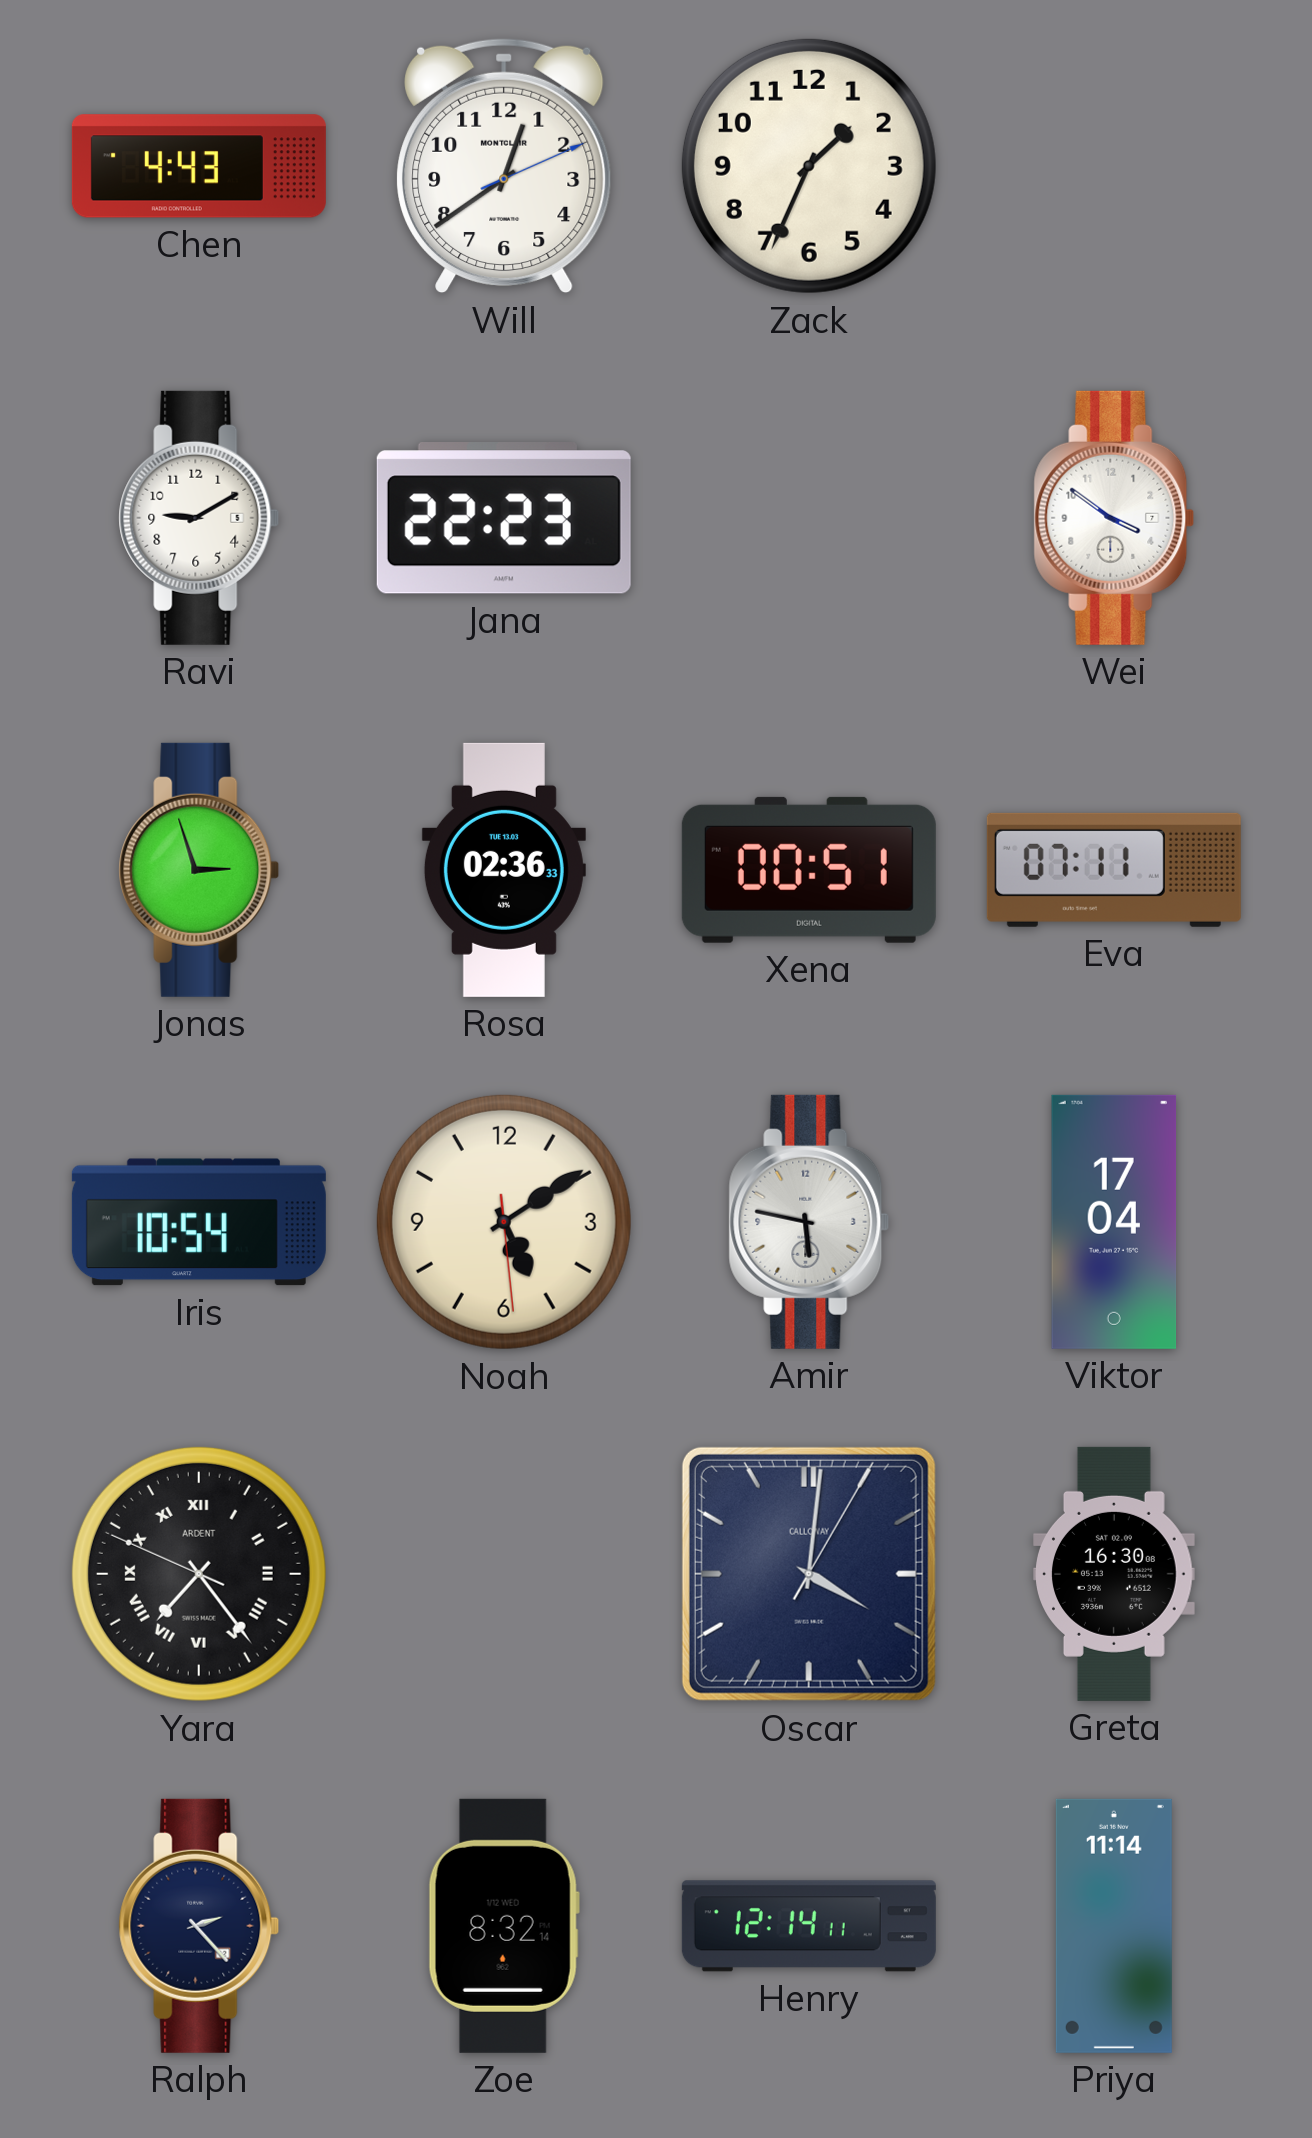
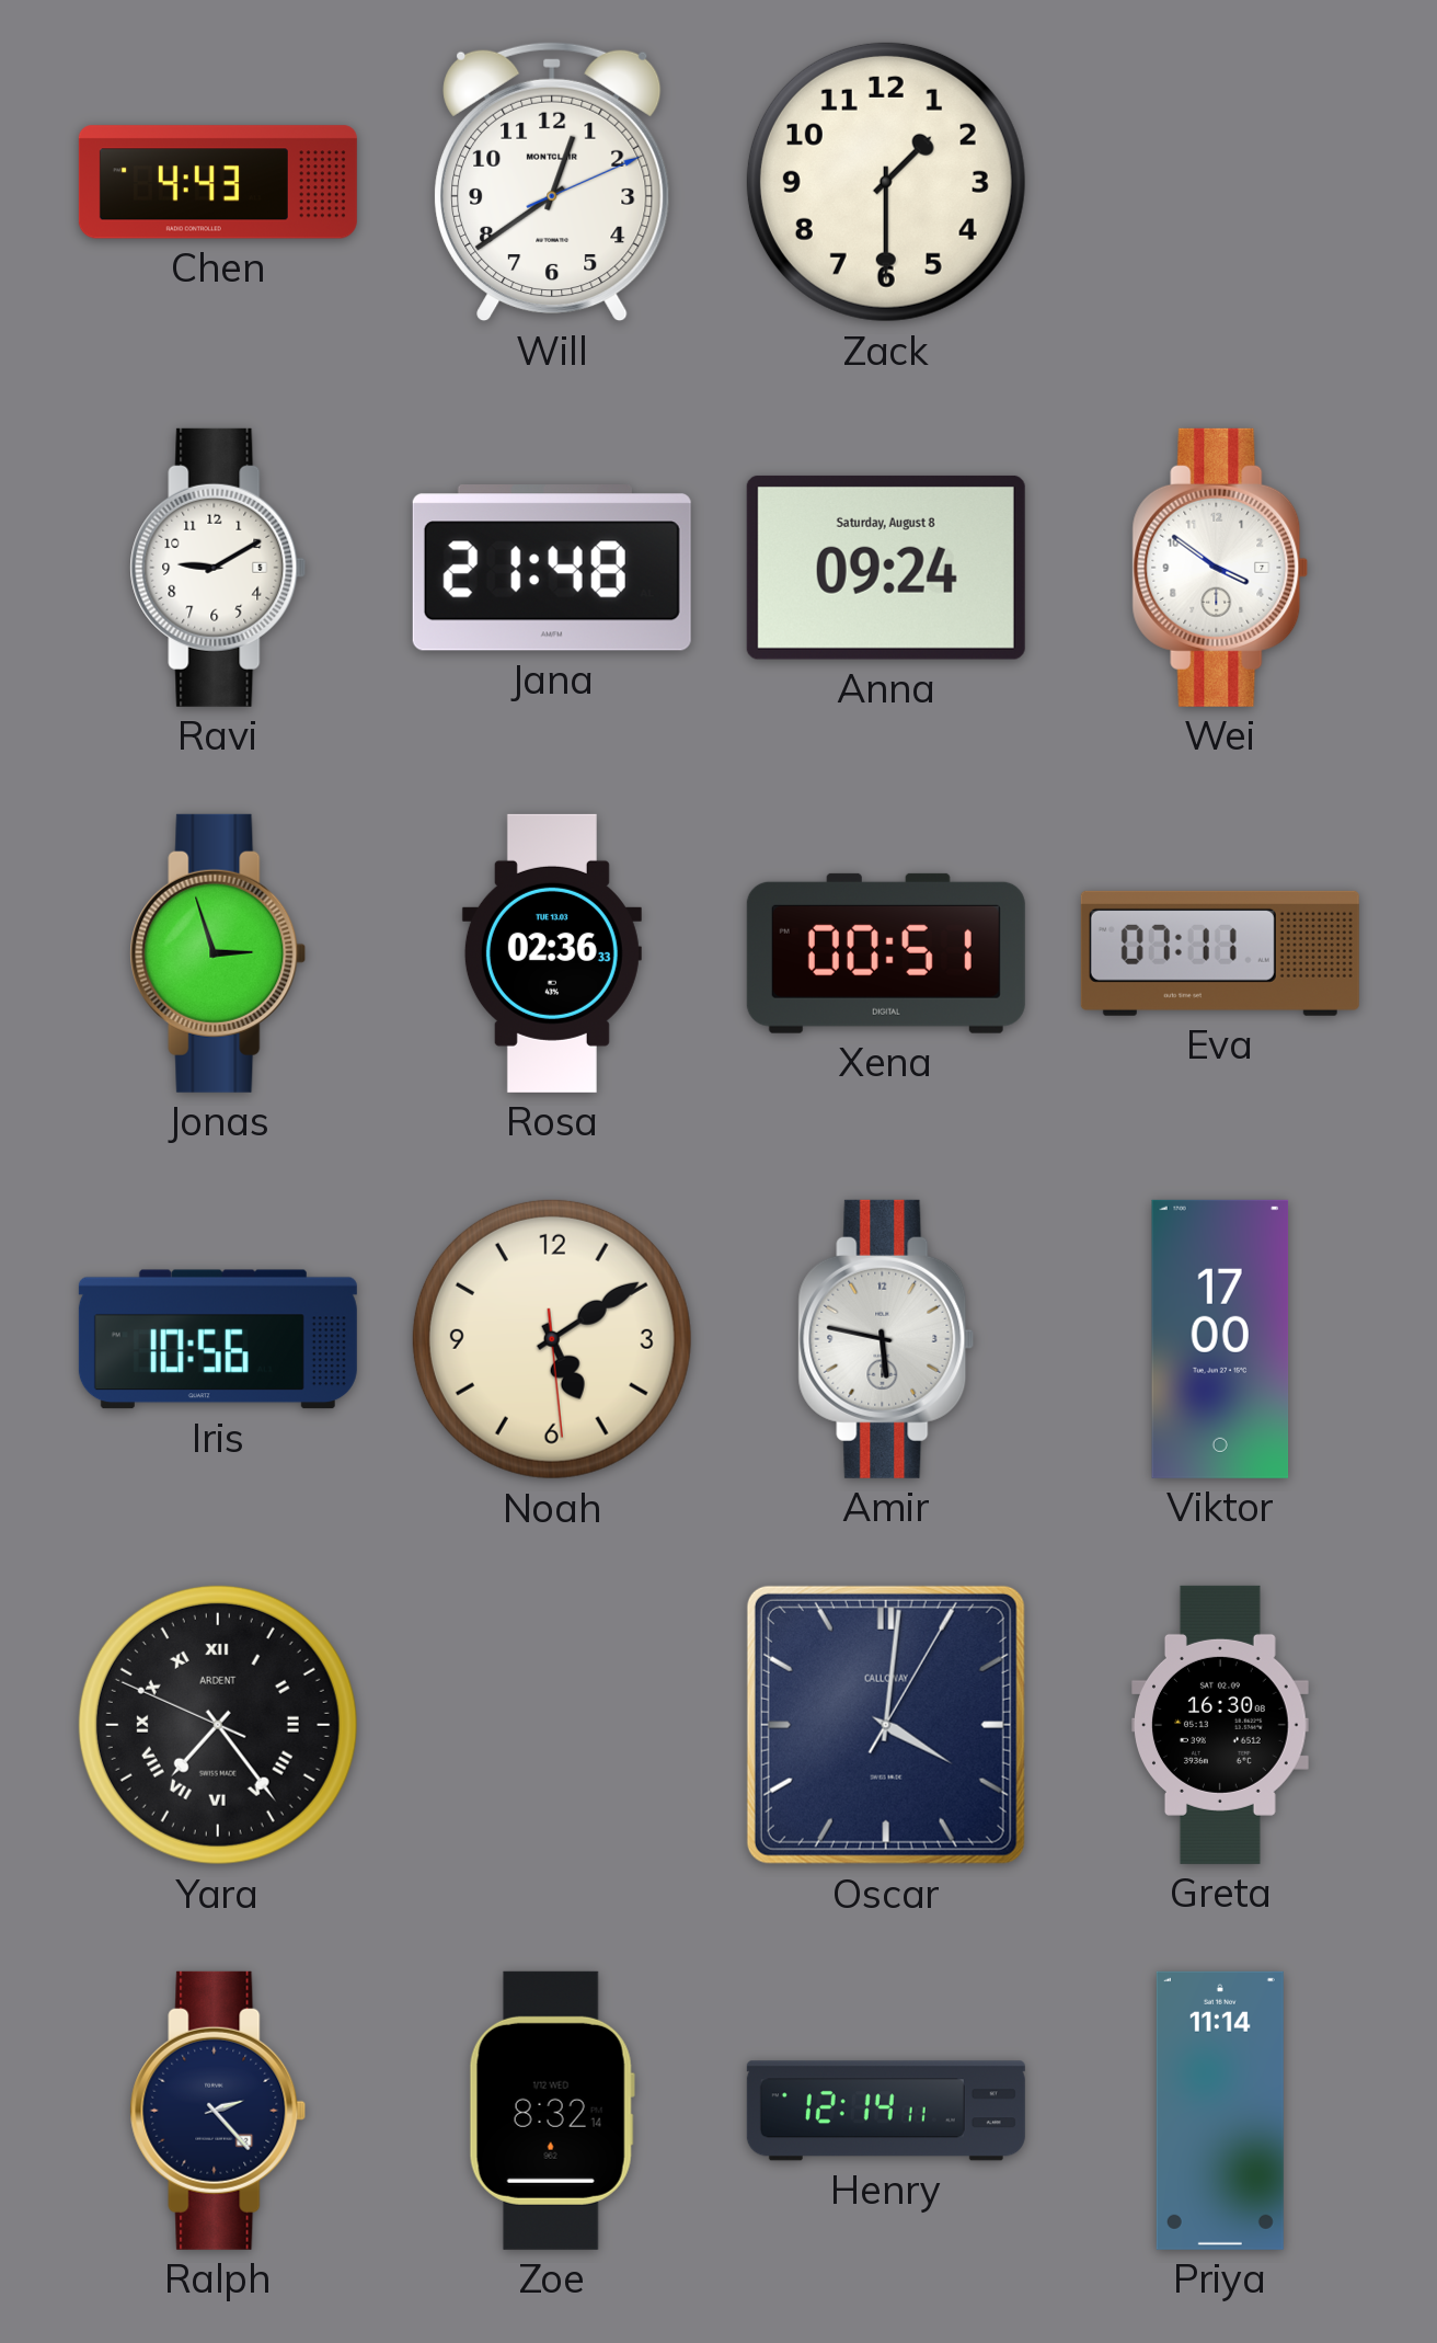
Zack: 1:34 -> 1:30
Jana: 22:23 -> 21:48
Anna: none -> 09:24
Iris: 10:54 -> 10:56
Viktor: 17:04 -> 17:00
